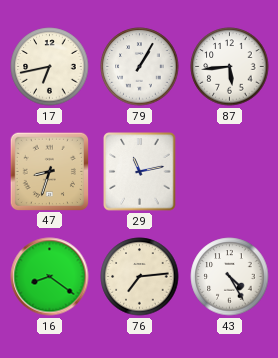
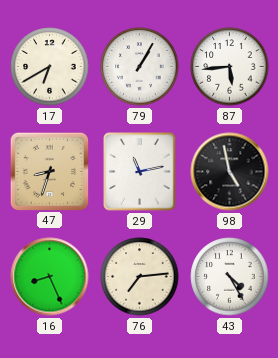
17: 6:43 -> 6:40
98: none -> 4:58
16: 8:21 -> 8:26
